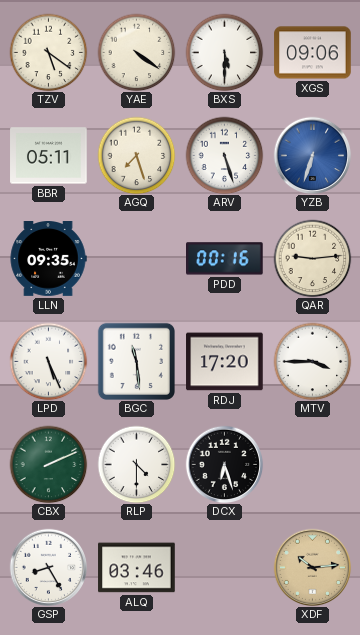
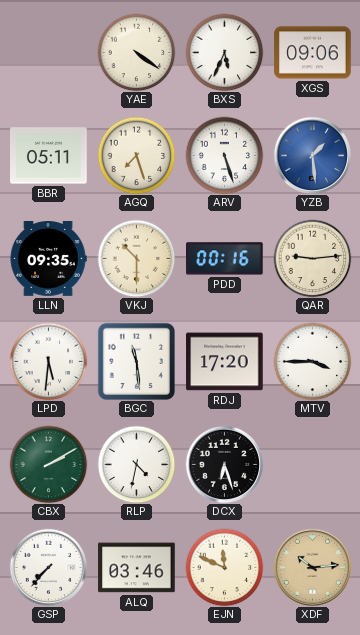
TZV: 5:21 -> none
BXS: 5:30 -> 5:34
YZB: 6:33 -> 1:29
VKJ: none -> 10:30
LPD: 5:26 -> 5:31
CBX: 2:11 -> 2:10
RLP: 4:30 -> 4:32
GSP: 8:25 -> 7:37
EJN: none -> 11:49
